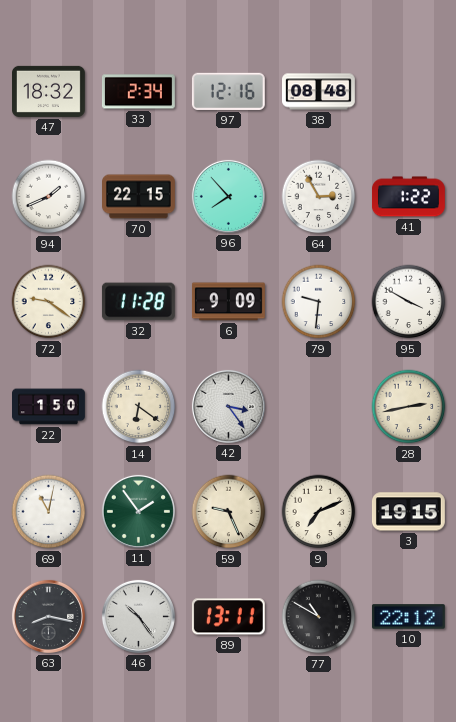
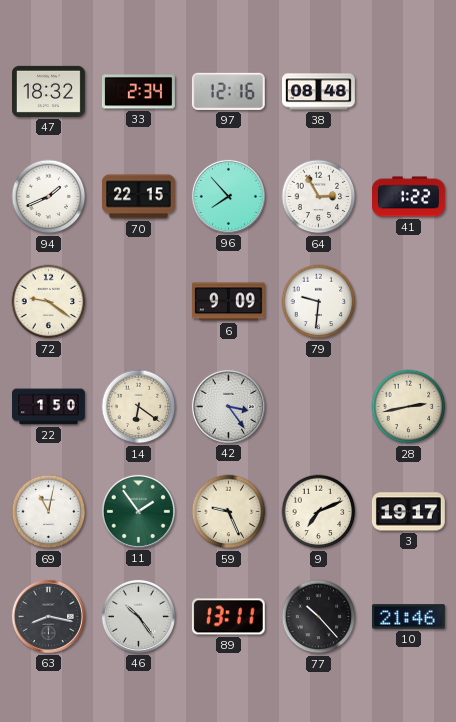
32: 11:28 -> none
95: 3:50 -> none
3: 19:15 -> 19:17
77: 10:50 -> 10:23
10: 22:12 -> 21:46
